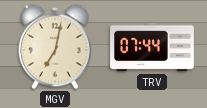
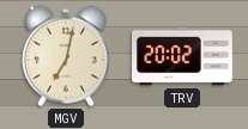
TRV: 07:44 -> 20:02
